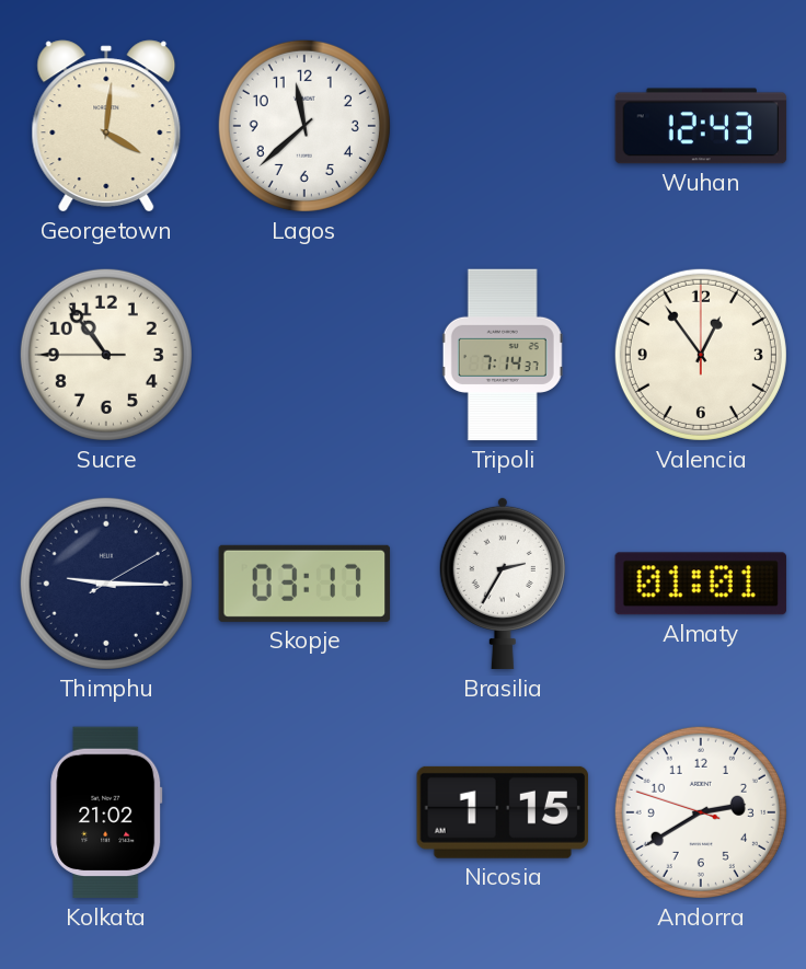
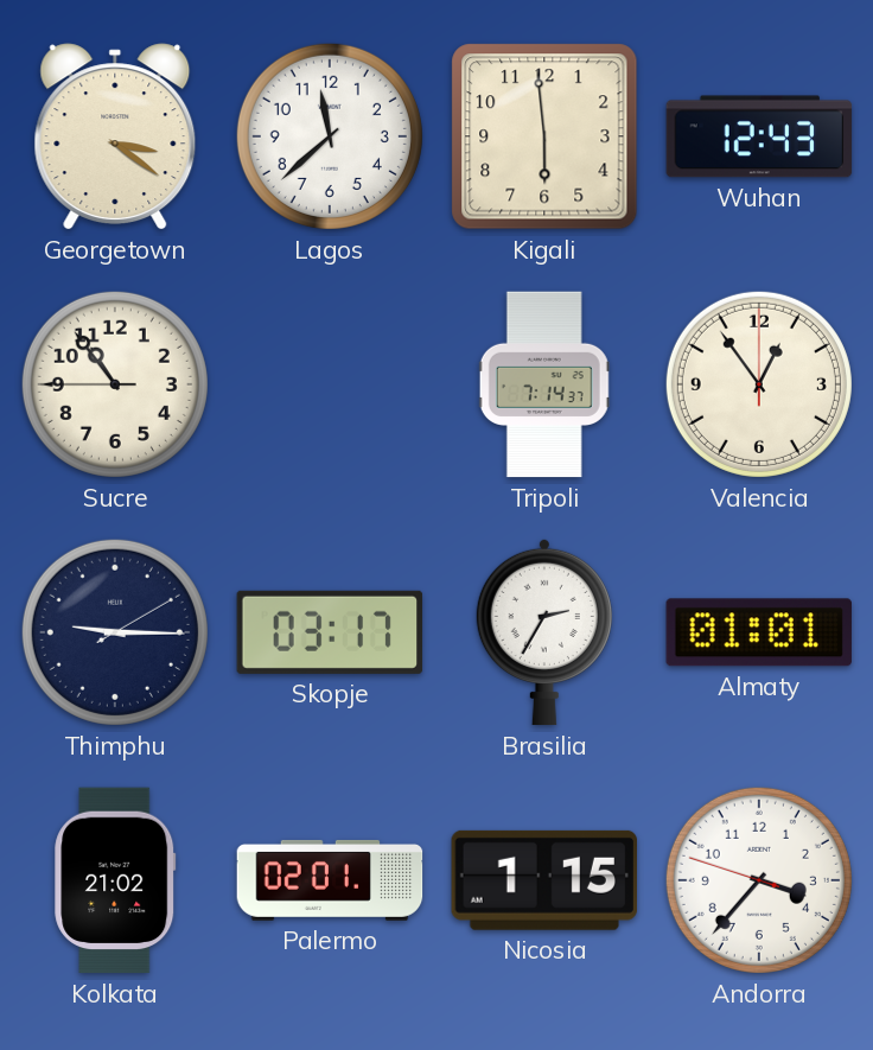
Georgetown: 4:01 -> 3:21
Kigali: none -> 5:59
Palermo: none -> 02:01
Andorra: 2:39 -> 3:36
